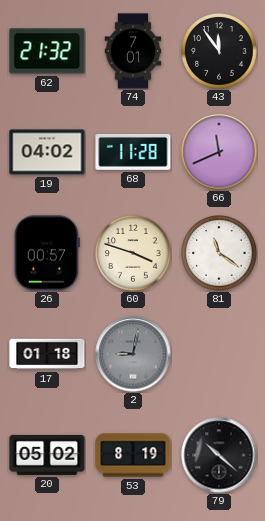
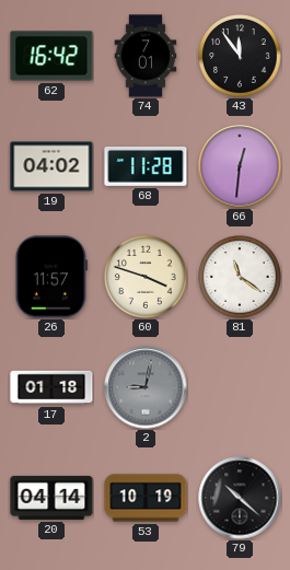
62: 21:32 -> 16:42
66: 11:41 -> 12:31
26: 00:57 -> 11:57
20: 05:02 -> 04:14
53: 8:19 -> 10:19
